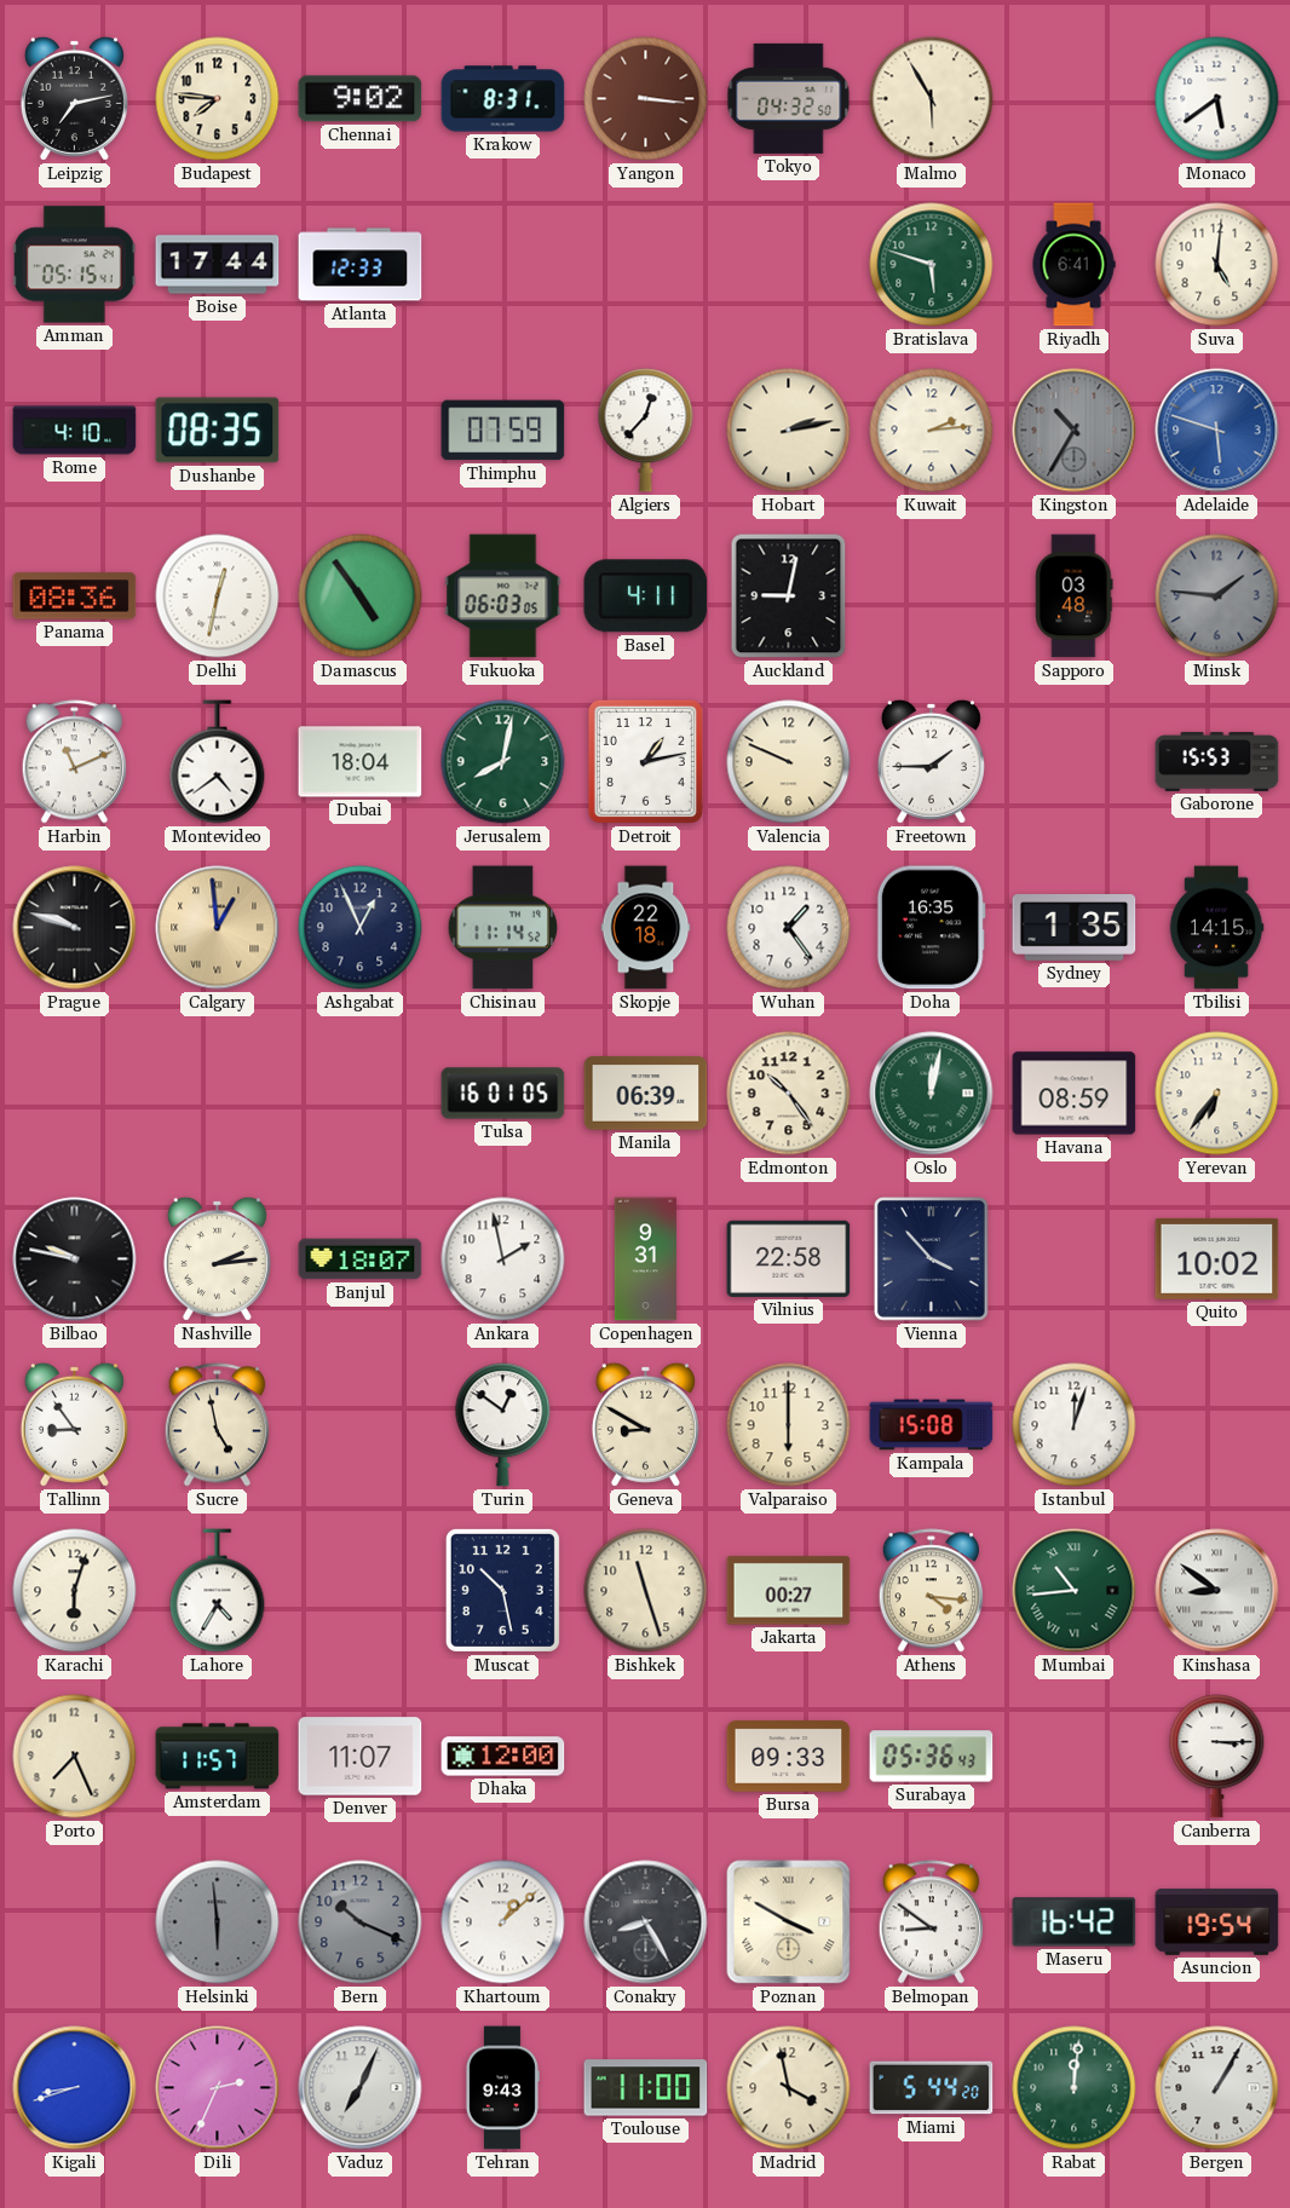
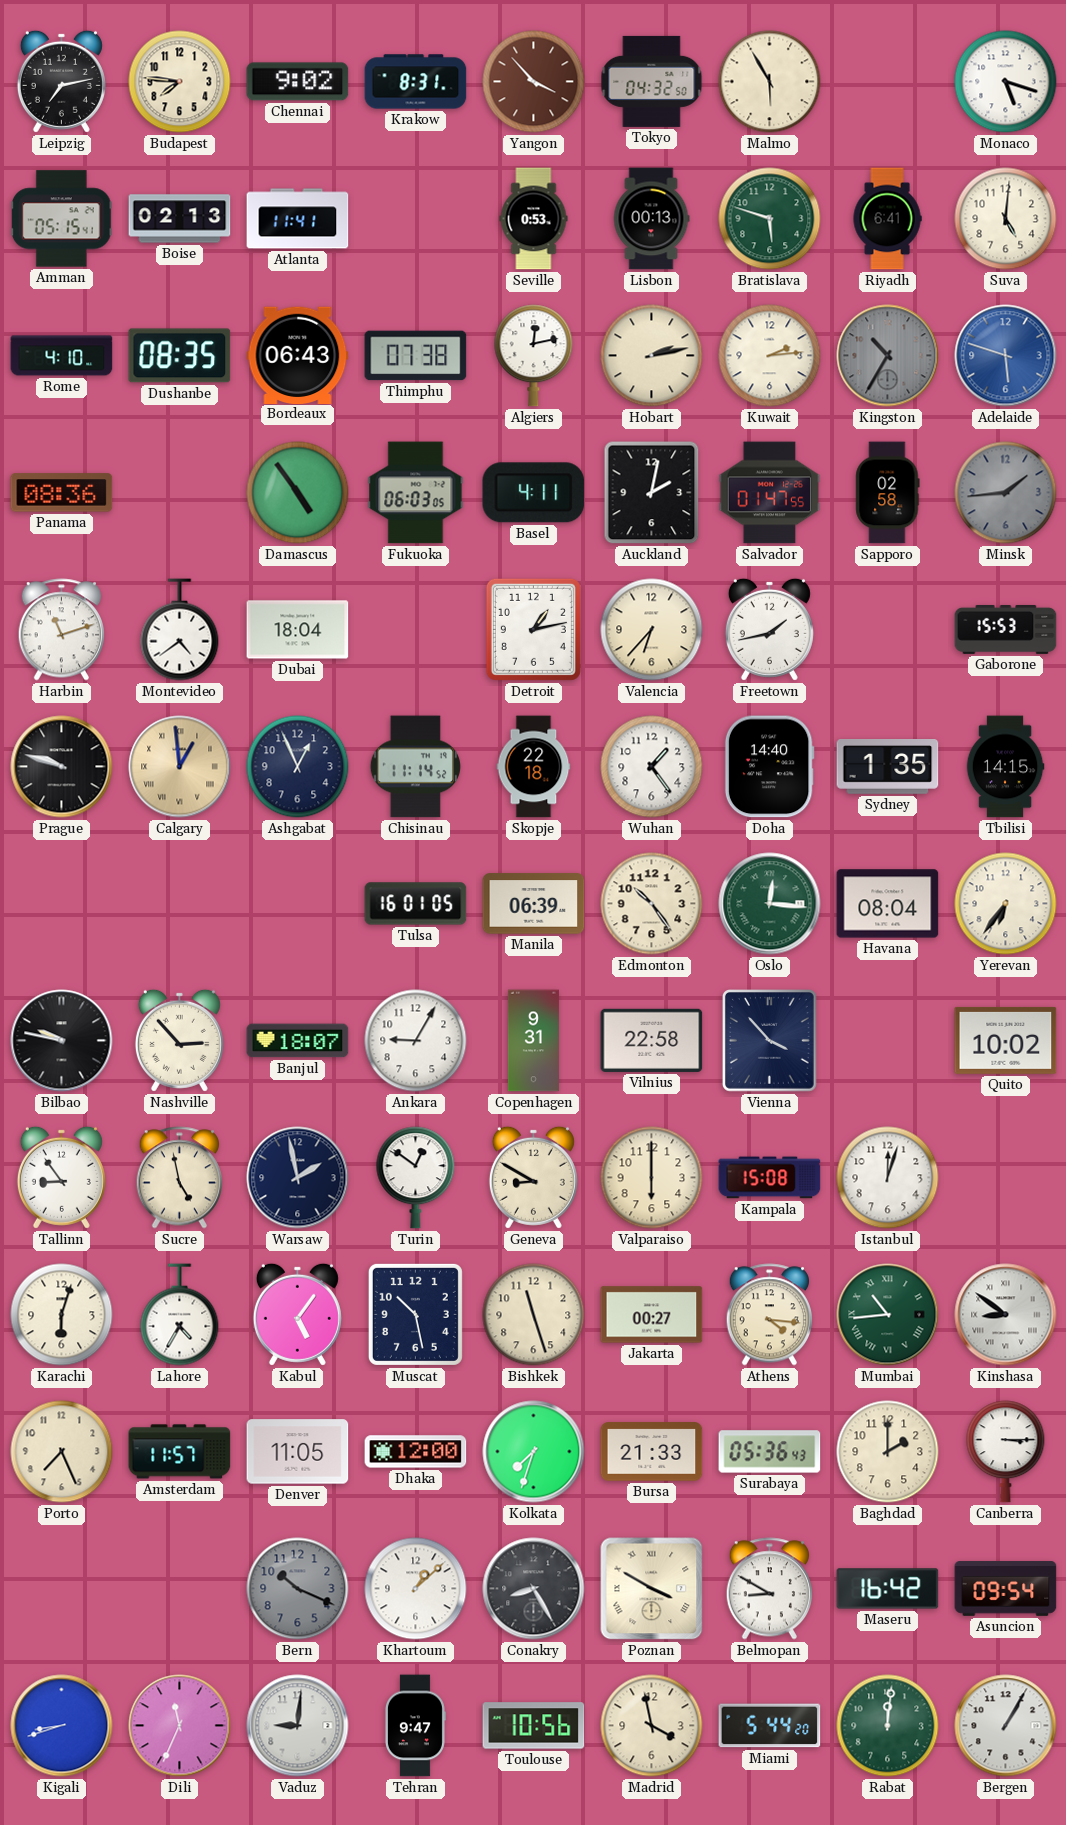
Yangon: 3:16 -> 3:53
Monaco: 5:39 -> 5:18
Boise: 17:44 -> 02:13
Atlanta: 12:33 -> 11:41
Seville: none -> 0:53
Lisbon: none -> 00:13
Bordeaux: none -> 06:43
Thimphu: 07:59 -> 07:38
Algiers: 12:37 -> 12:13
Delhi: 12:32 -> none
Auckland: 9:02 -> 2:02
Salvador: none -> 01:47
Sapporo: 03:48 -> 02:58
Minsk: 1:46 -> 1:44
Harbin: 11:11 -> 11:12
Jerusalem: 8:02 -> none
Valencia: 9:49 -> 6:37
Freetown: 1:45 -> 1:43
Doha: 16:35 -> 14:40
Oslo: 12:02 -> 12:16
Havana: 08:59 -> 08:04
Nashville: 2:14 -> 2:53
Ankara: 1:58 -> 9:05
Warsaw: none -> 1:58
Kabul: none -> 5:06
Denver: 11:07 -> 11:05
Kolkata: none -> 7:33
Bursa: 09:33 -> 21:33
Baghdad: none -> 2:00
Helsinki: 5:59 -> none
Belmopan: 8:51 -> 8:50
Asuncion: 19:54 -> 09:54
Dili: 2:34 -> 11:34
Vaduz: 7:04 -> 9:01
Tehran: 9:43 -> 9:47
Toulouse: 11:00 -> 10:56
